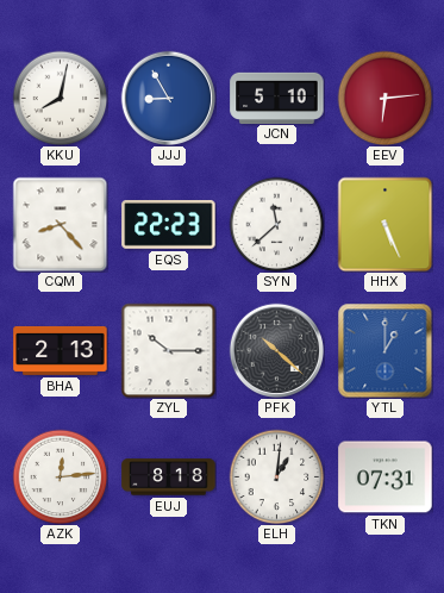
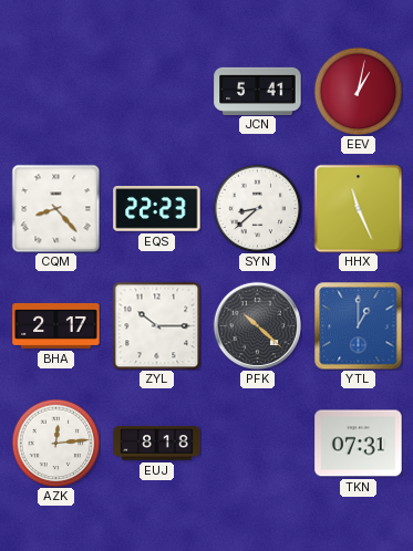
KKU: 8:02 -> none
JJJ: 8:55 -> none
JCN: 5:10 -> 5:41
EEV: 6:14 -> 1:02
SYN: 11:38 -> 8:38
HHX: 5:26 -> 11:26
BHA: 2:13 -> 2:17
ELH: 1:01 -> none
